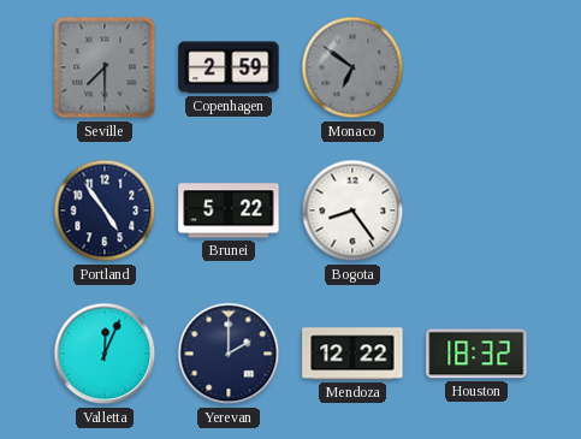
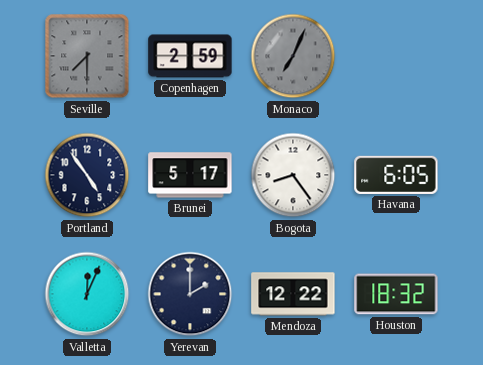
Monaco: 6:51 -> 7:04
Brunei: 5:22 -> 5:17
Havana: none -> 6:05
